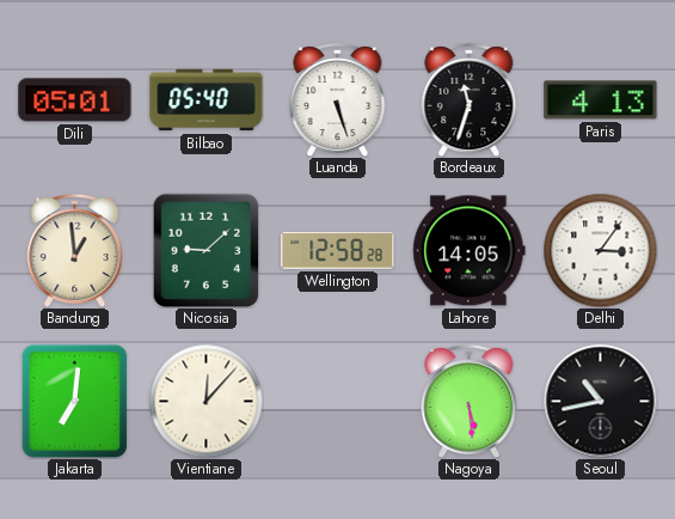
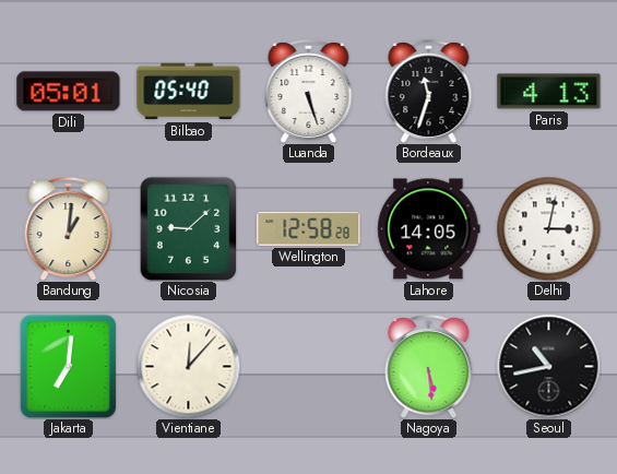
Bandung: 12:59 -> 1:01
Delhi: 3:06 -> 3:02
